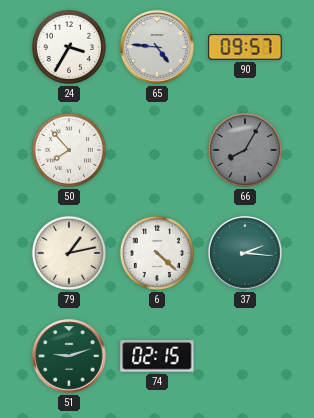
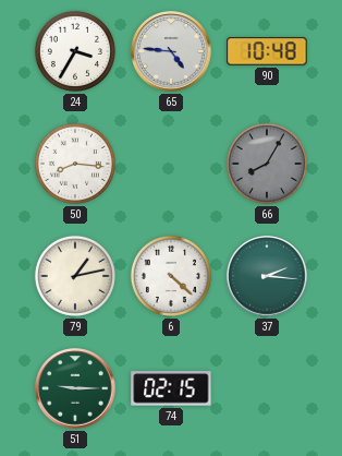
90: 09:57 -> 10:48
50: 7:53 -> 8:16
51: 9:12 -> 9:15
